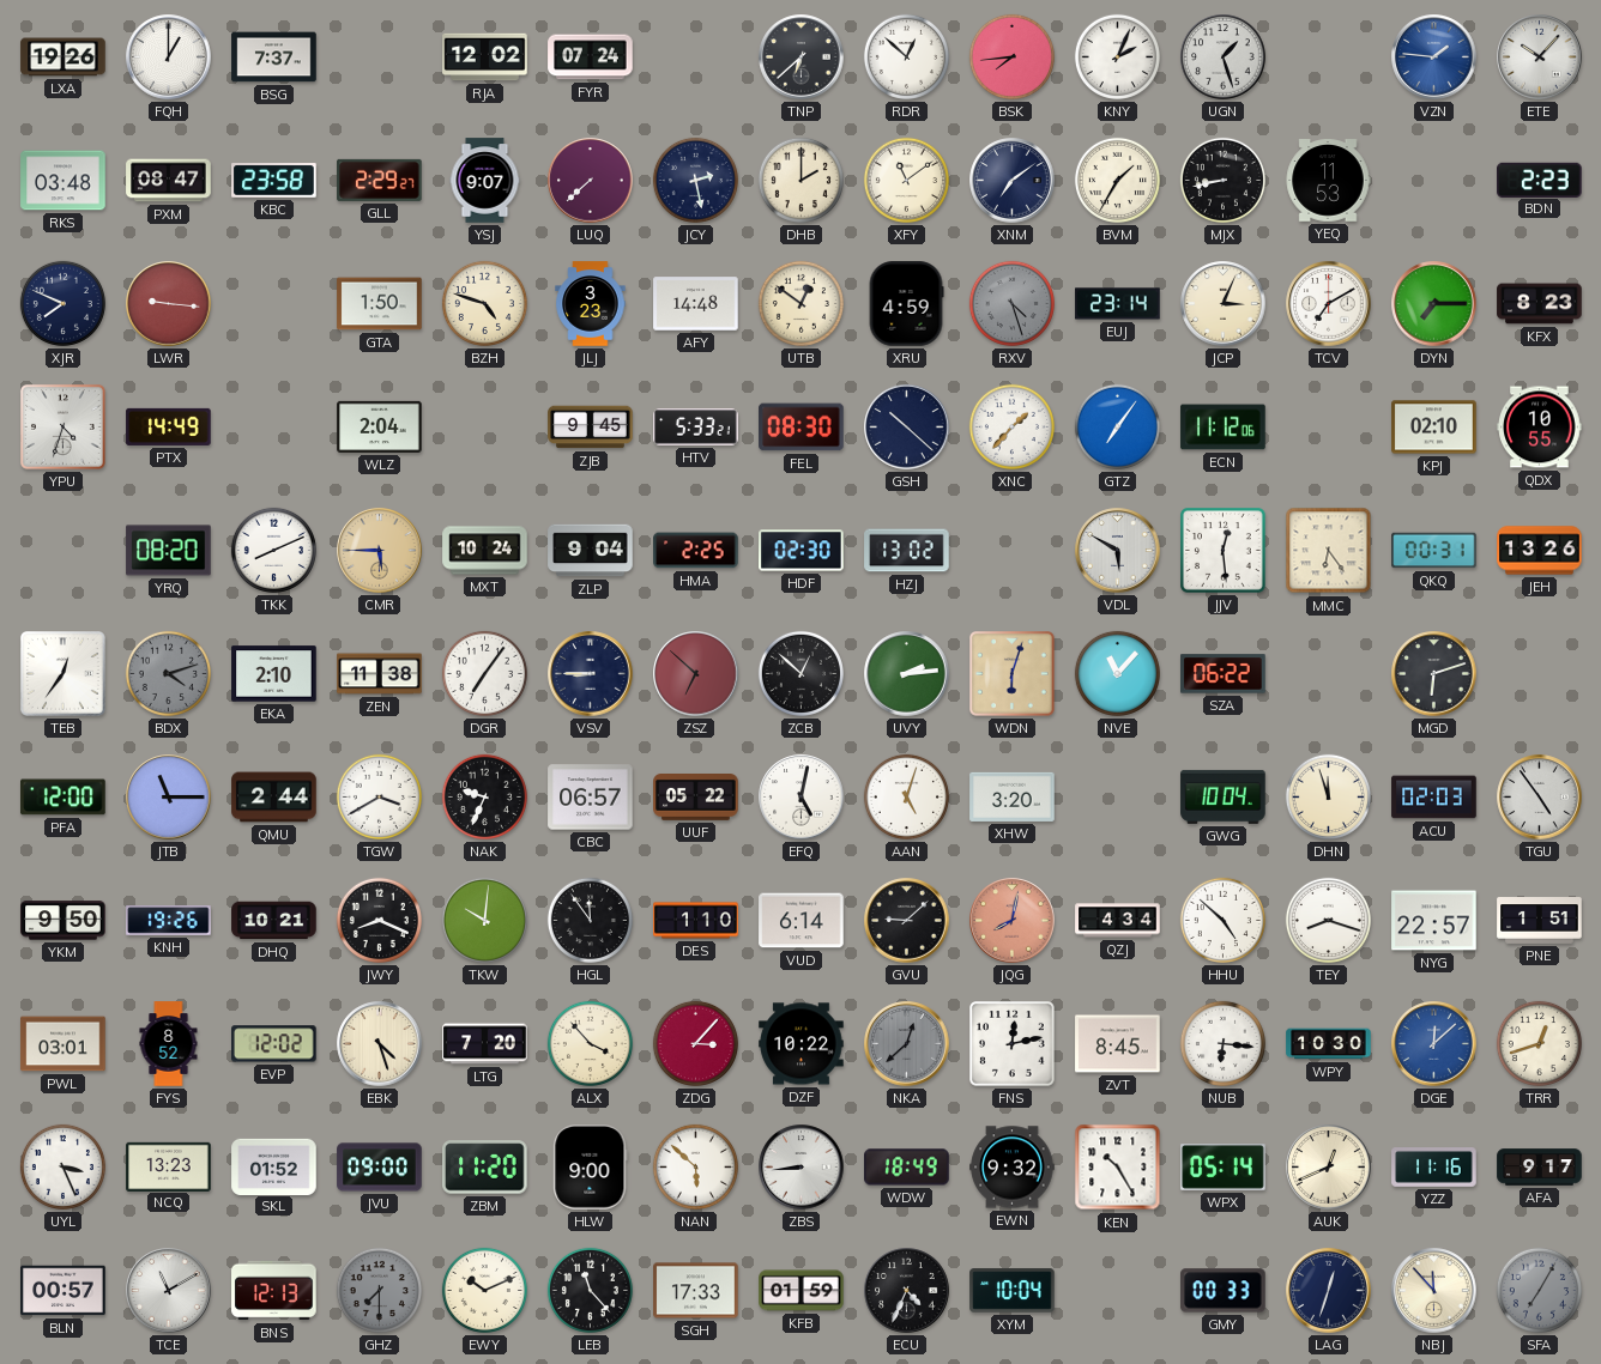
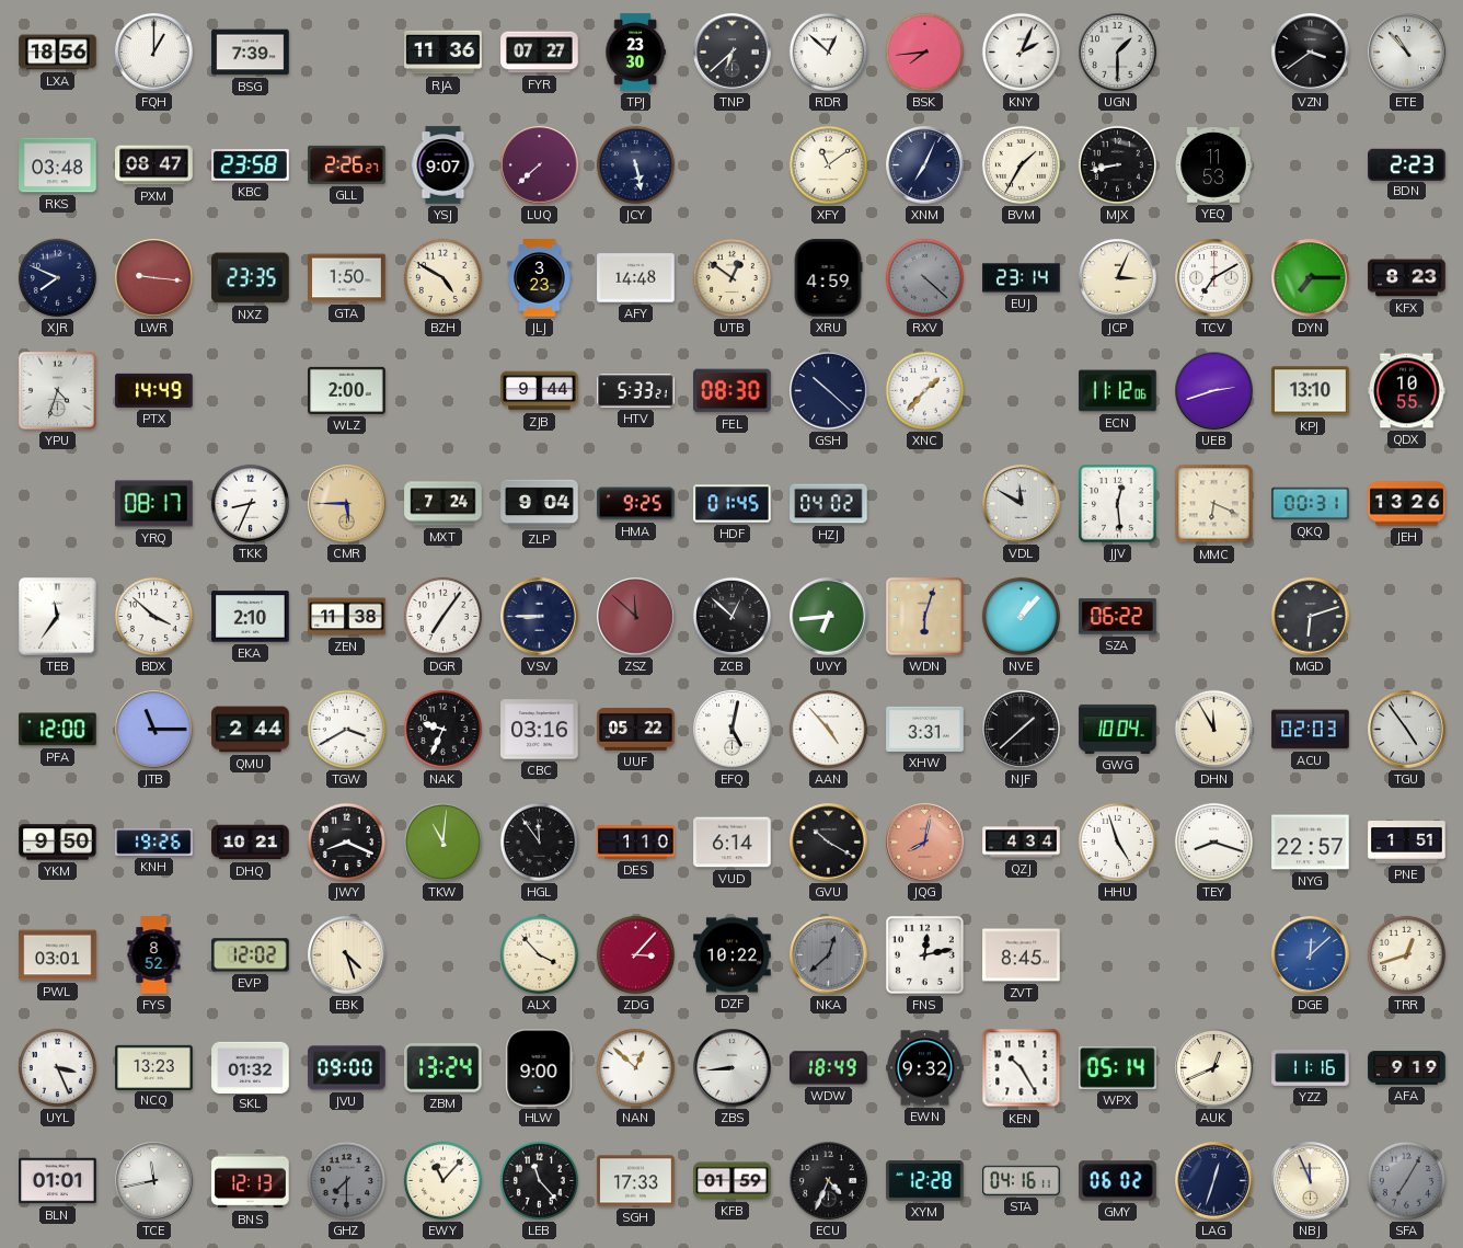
LXA: 19:26 -> 18:56
BSG: 7:37 -> 7:39
RJA: 12:02 -> 11:36
FYR: 07:24 -> 07:27
TPJ: none -> 23:30
UGN: 1:27 -> 1:30
VZN: 1:46 -> 3:39
VZN dial: blue -> black
ETE: 10:07 -> 10:53
GLL: 2:29 -> 2:26
JCY: 2:28 -> 5:28
DHB: 2:00 -> none
XNM: 7:09 -> 7:04
NXZ: none -> 23:35
BZH: 4:48 -> 4:50
RXV: 4:27 -> 4:22
WLZ: 2:04 -> 2:00
ZJB: 9:45 -> 9:44
GTZ: 7:06 -> none
UEB: none -> 2:42
KPJ: 02:10 -> 13:10
YRQ: 08:20 -> 08:17
TKK: 8:11 -> 8:34
MXT: 10:24 -> 7:24
HMA: 2:25 -> 9:25
HDF: 02:30 -> 01:45
HZJ: 13:02 -> 04:02
VDL: 5:50 -> 11:50
MMC: 6:24 -> 6:19
TEB: 12:36 -> 11:36
BDX: 4:12 -> 3:52
BDX dial: grey -> white
ZSZ: 6:52 -> 11:52
UVY: 2:14 -> 6:44
NVE: 11:07 -> 1:07
CBC: 06:57 -> 03:16
AAN: 5:03 -> 4:53
XHW: 3:20 -> 3:31
NJF: none -> 1:38
DHN: 11:57 -> 11:55
TKW: 10:01 -> 11:01
GVU: 9:08 -> 10:20
HHU: 4:52 -> 4:57
LTG: 7:20 -> none
NUB: 6:16 -> none
WPY: 10:30 -> none
SKL: 01:52 -> 01:32
ZBM: 11:20 -> 13:24
NAN: 5:52 -> 12:52
AFA: 9:17 -> 9:19
BLN: 00:57 -> 01:01
TCE: 11:10 -> 11:43
EWY: 10:11 -> 11:07
XYM: 10:04 -> 12:28
STA: none -> 04:16
GMY: 00:33 -> 06:02
NBJ: 11:53 -> 11:56
